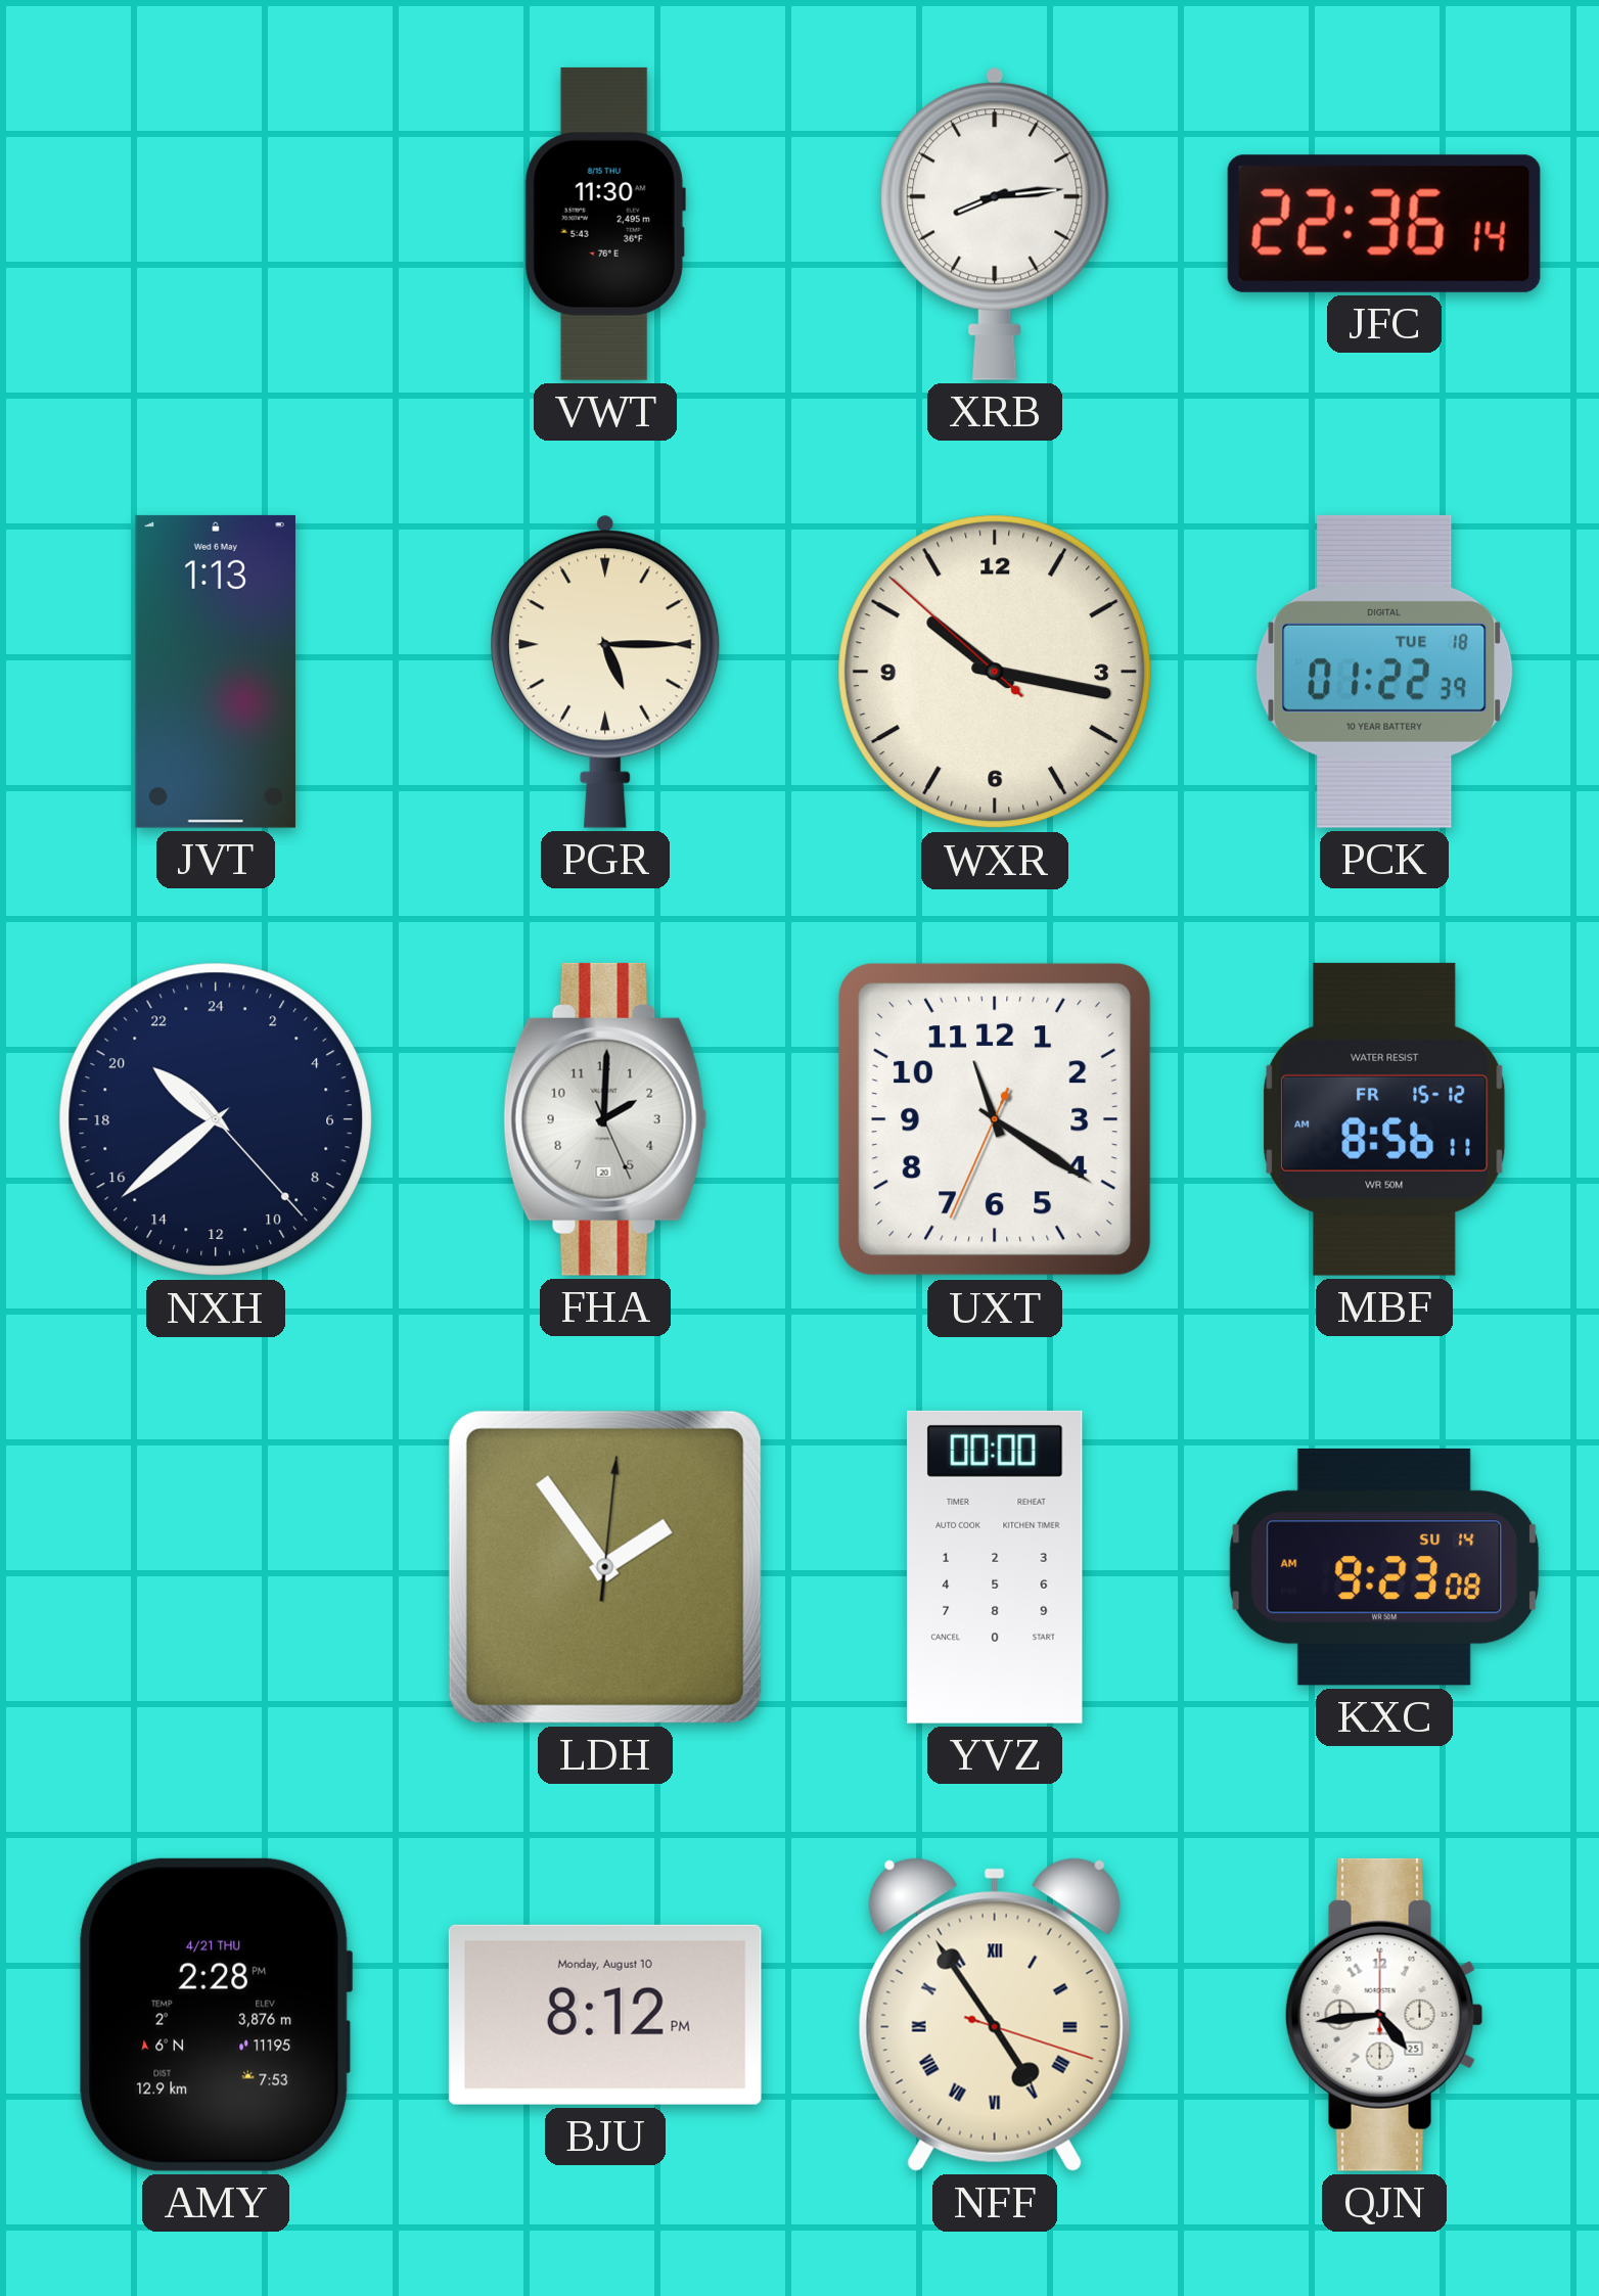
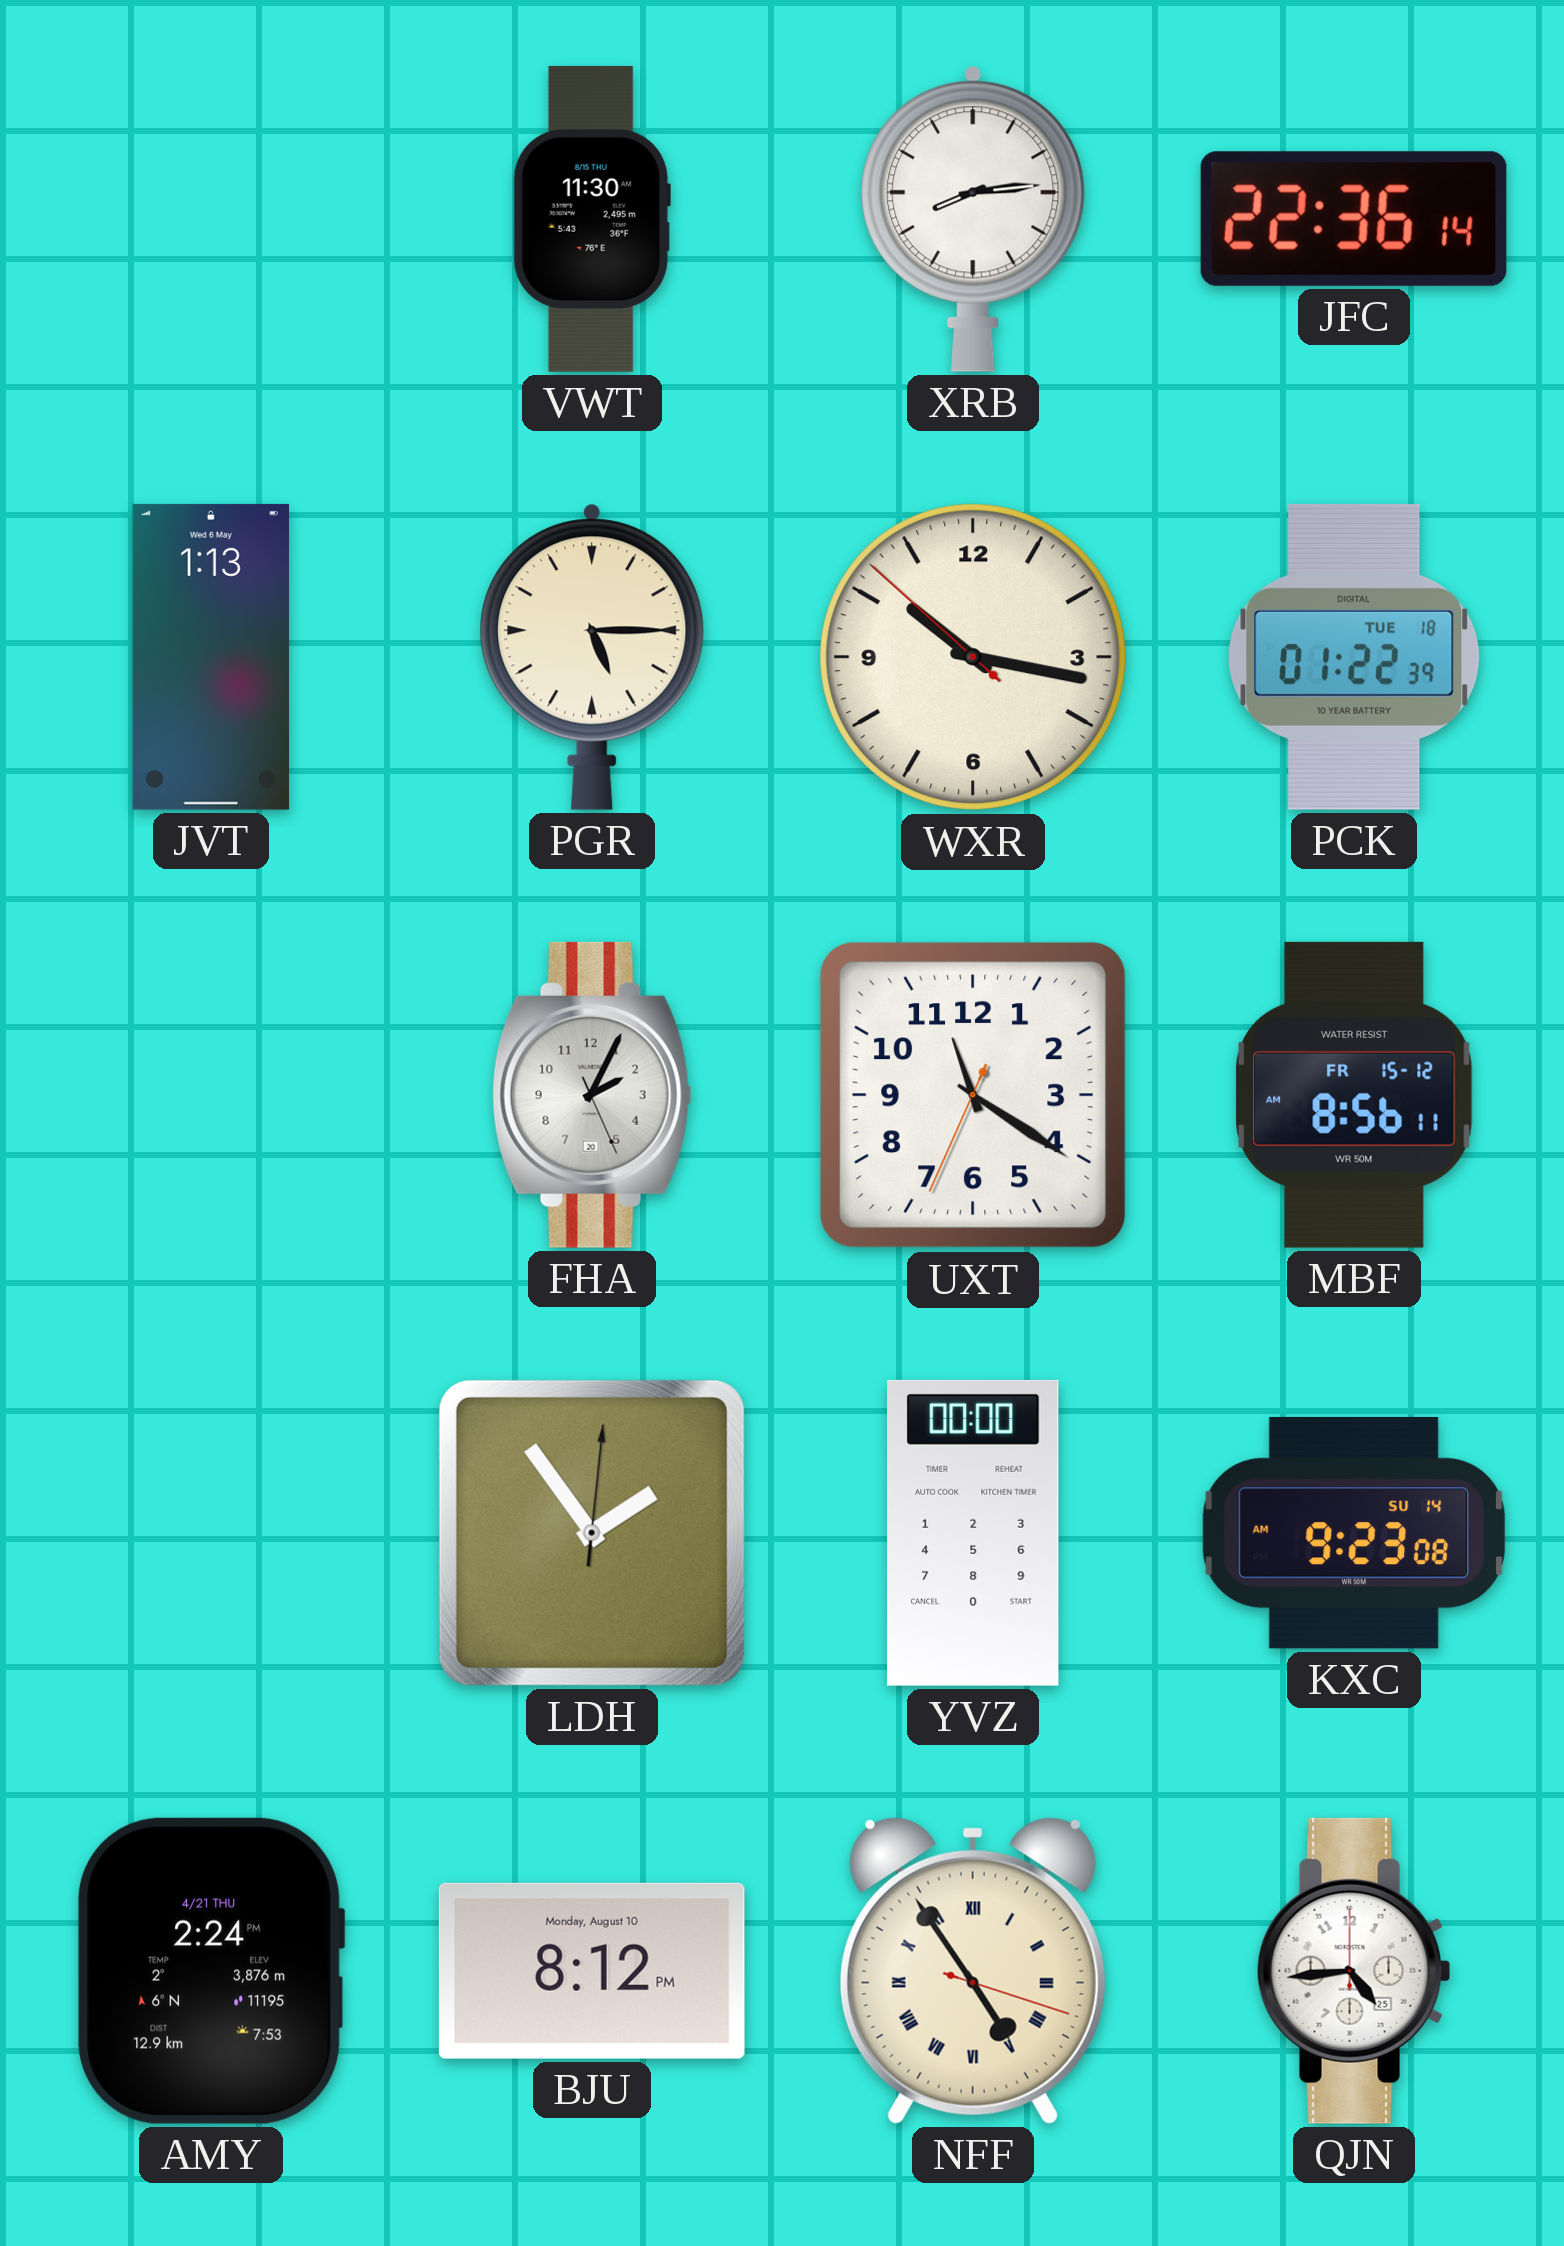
NXH: 20:38 -> none
FHA: 2:00 -> 2:04
AMY: 2:28 -> 2:24
